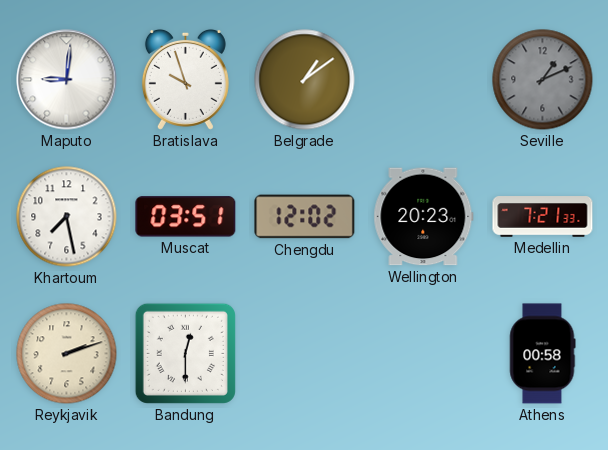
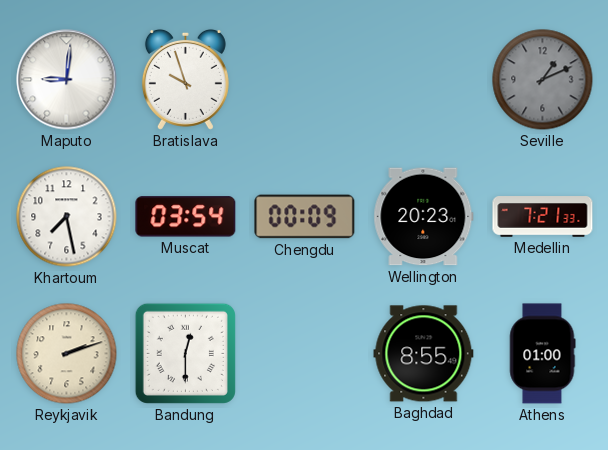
Belgrade: 1:09 -> none
Muscat: 03:51 -> 03:54
Chengdu: 12:02 -> 00:09
Baghdad: none -> 8:55
Athens: 00:58 -> 01:00
